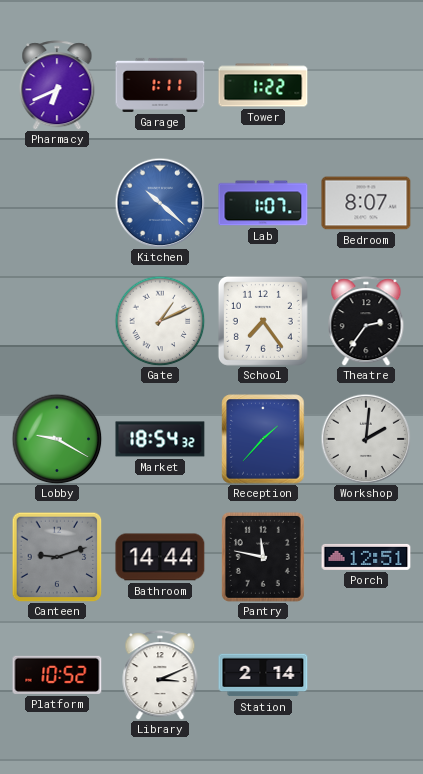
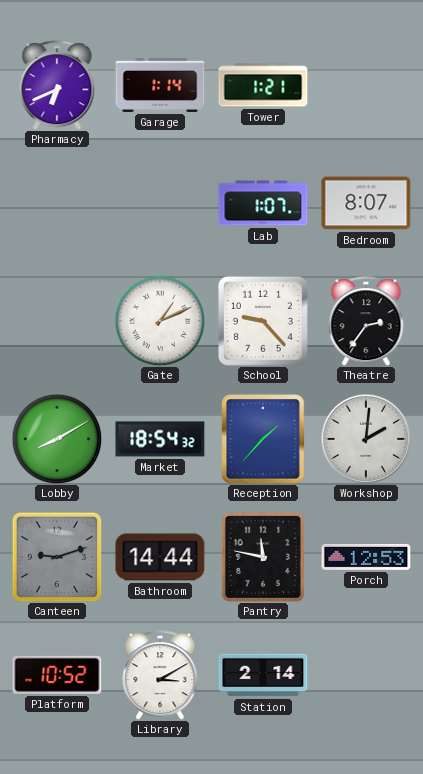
Garage: 1:11 -> 1:14
Tower: 1:22 -> 1:21
Kitchen: 10:22 -> none
School: 7:24 -> 9:23
Lobby: 9:20 -> 8:10
Porch: 12:51 -> 12:53
Library: 3:11 -> 3:10
